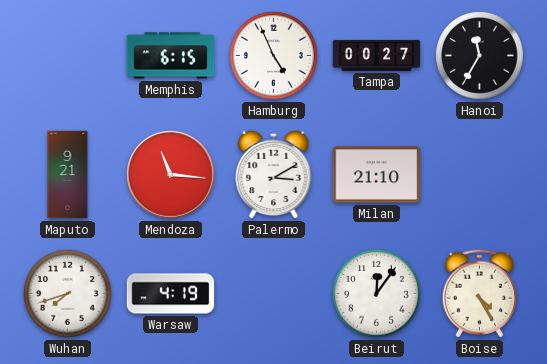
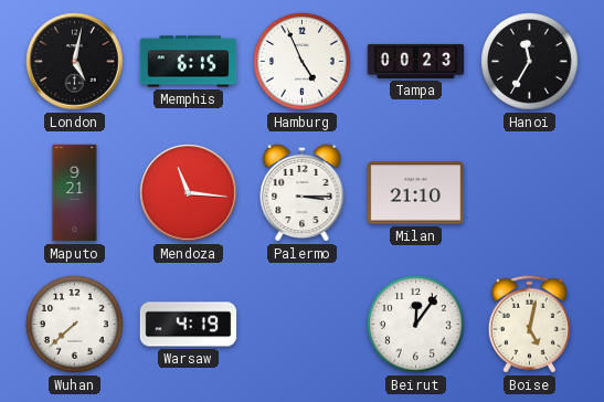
London: none -> 5:02
Tampa: 00:27 -> 00:23
Palermo: 3:10 -> 3:15
Wuhan: 7:42 -> 7:38
Boise: 4:25 -> 5:02
